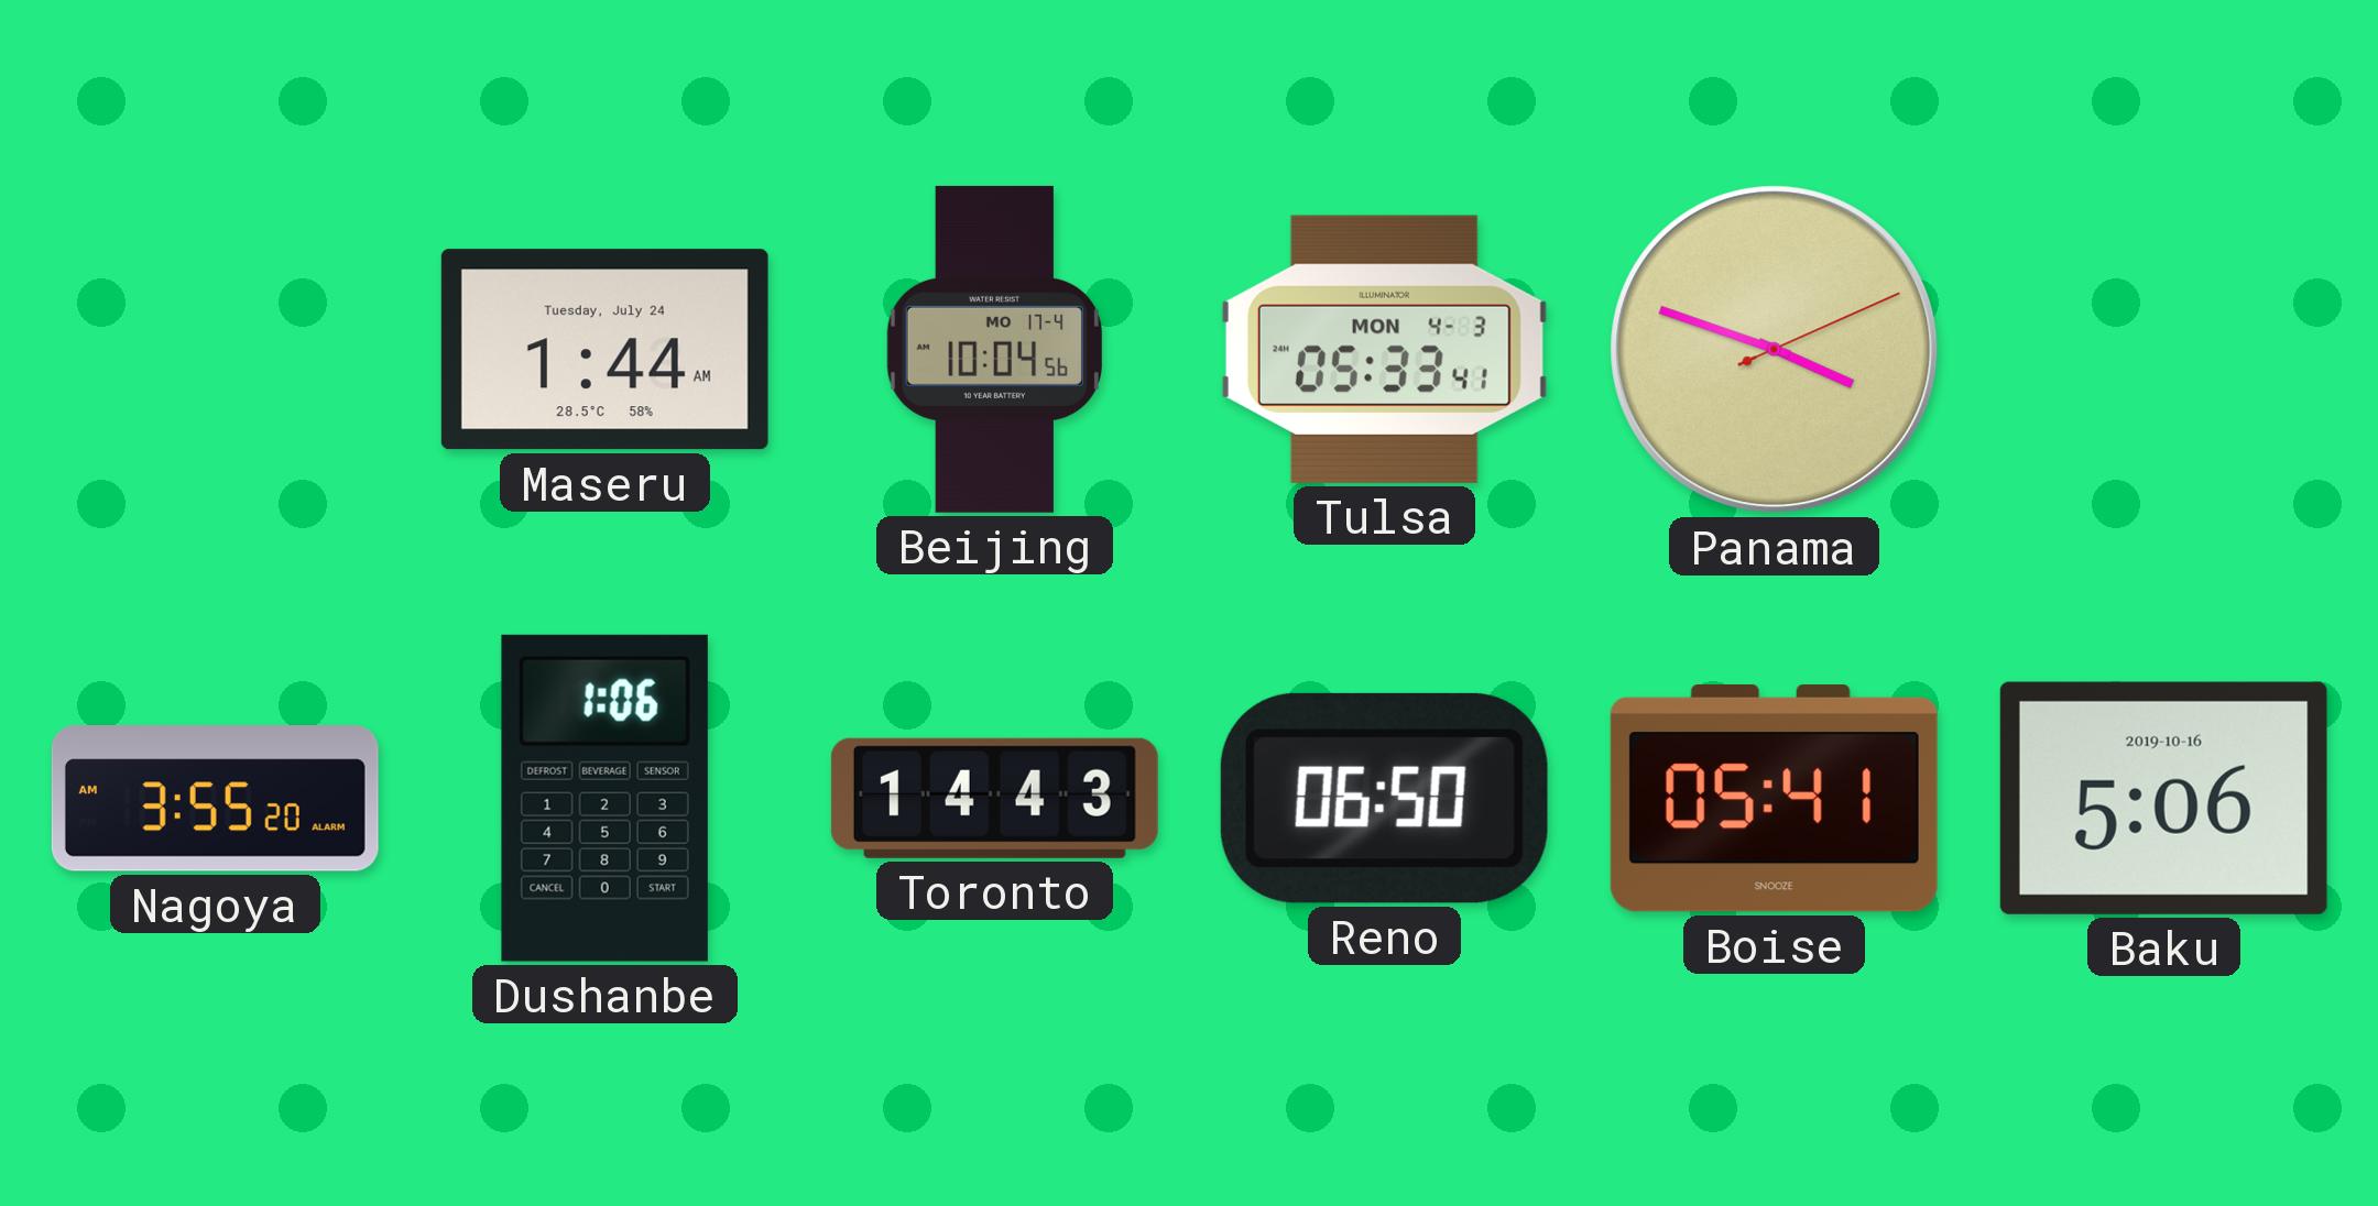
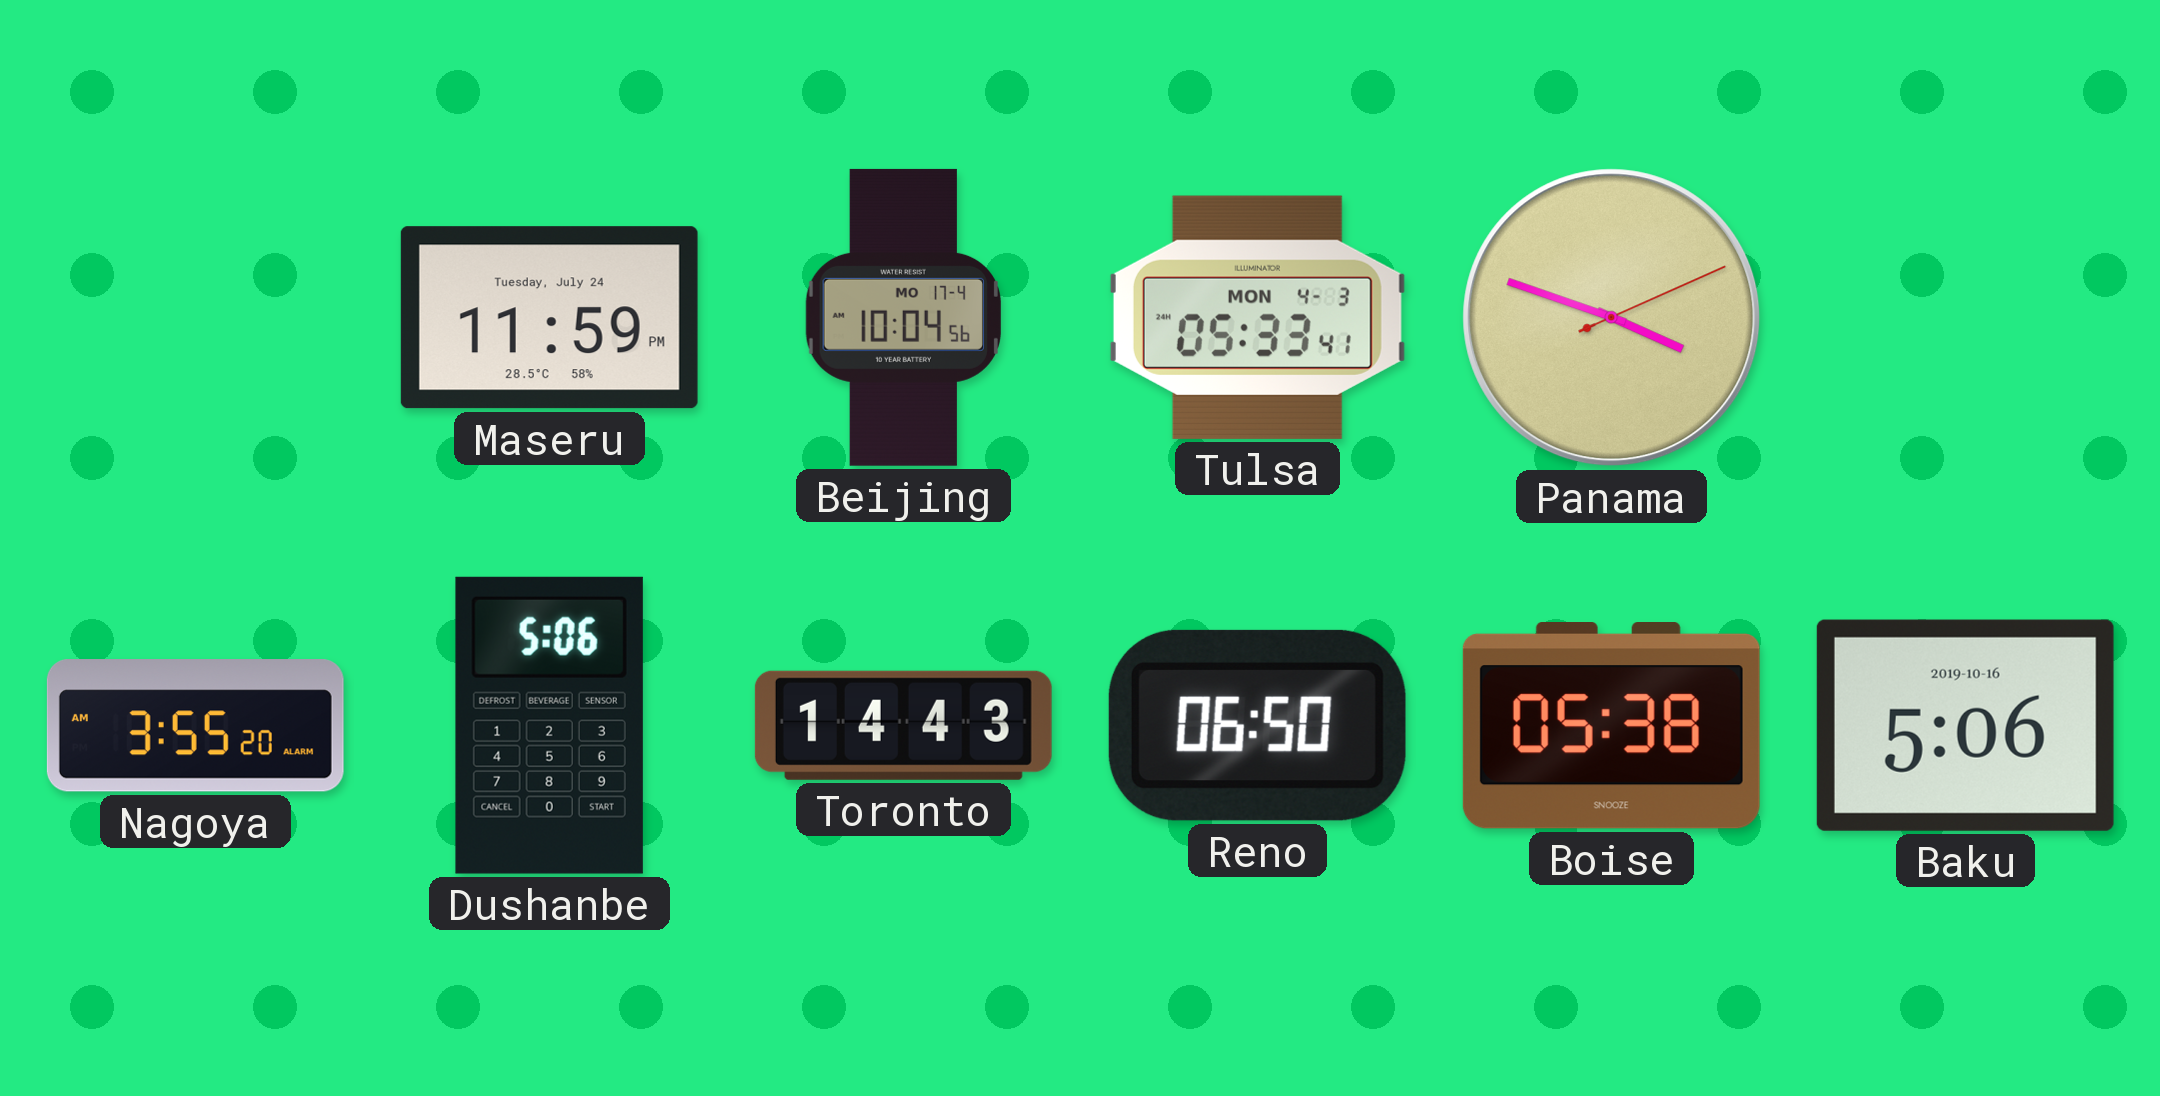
Maseru: 1:44 -> 11:59
Dushanbe: 1:06 -> 5:06
Boise: 05:41 -> 05:38
